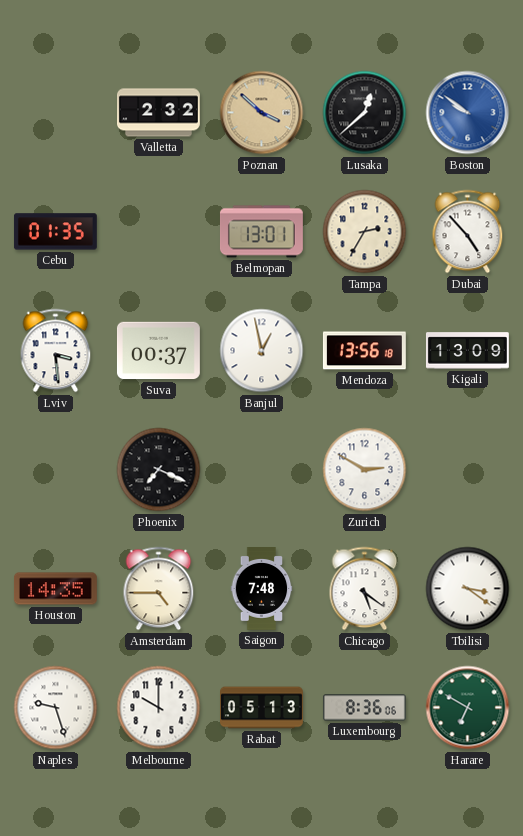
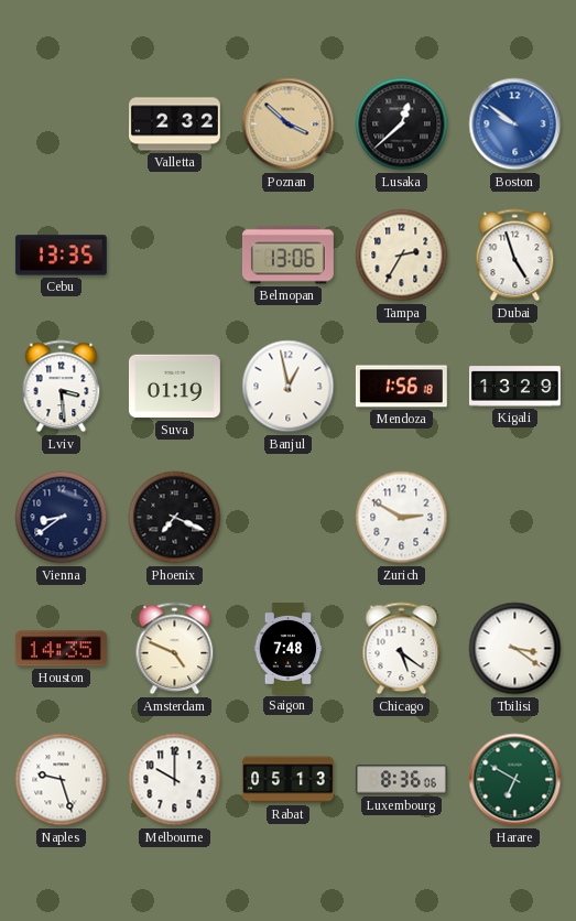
Cebu: 01:35 -> 13:35
Belmopan: 13:01 -> 13:06
Dubai: 4:53 -> 4:57
Suva: 00:37 -> 01:19
Mendoza: 13:56 -> 1:56
Kigali: 13:09 -> 13:29
Vienna: none -> 8:39
Amsterdam: 4:45 -> 4:49
